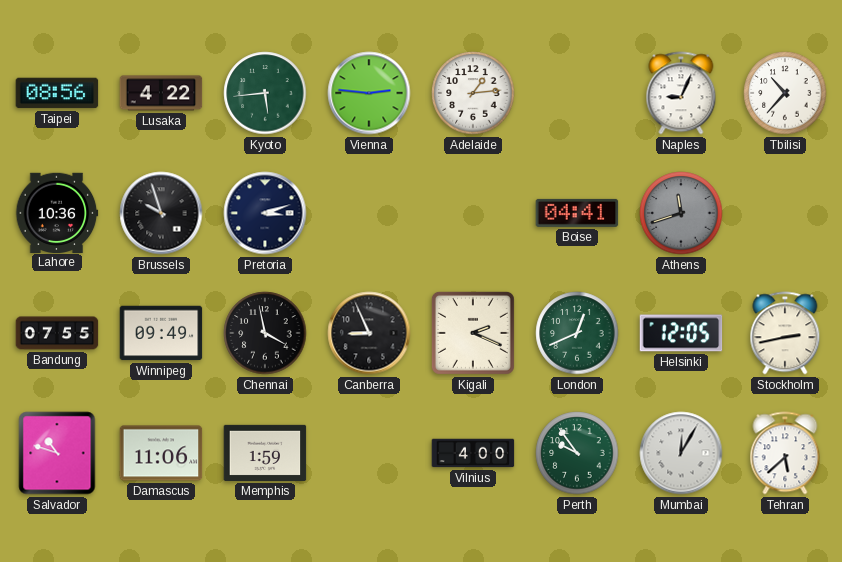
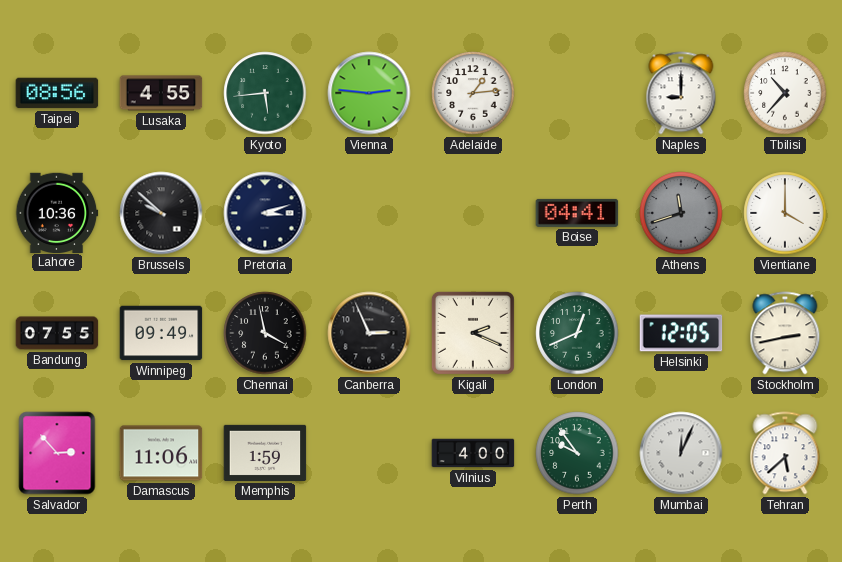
Lusaka: 4:22 -> 4:55
Naples: 9:04 -> 9:00
Brussels: 9:57 -> 9:52
Vientiane: none -> 4:00
Canberra: 8:56 -> 2:56
Salvador: 10:48 -> 2:53
Mumbai: 12:05 -> 12:04
